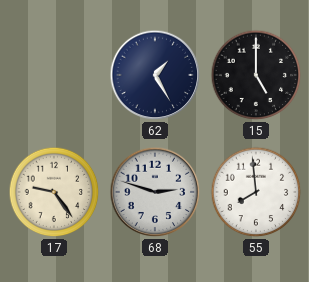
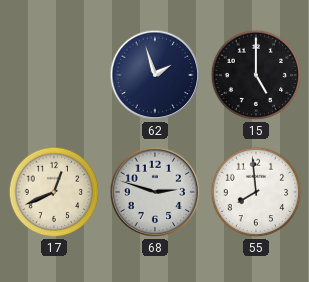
62: 1:25 -> 1:57
17: 9:24 -> 12:41
